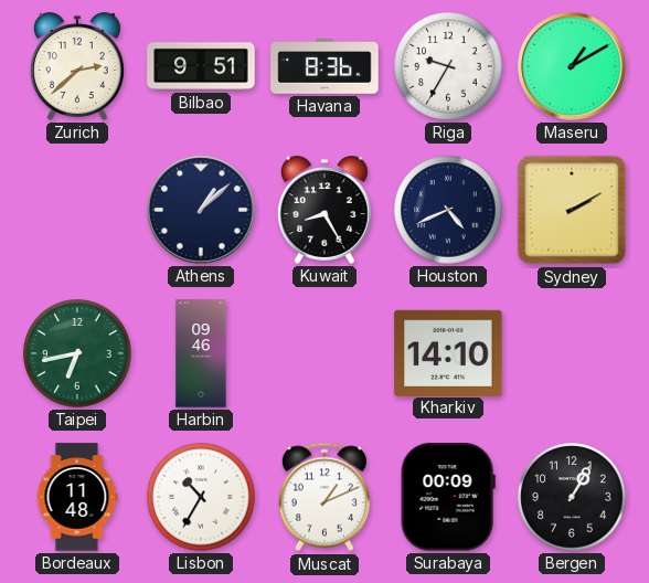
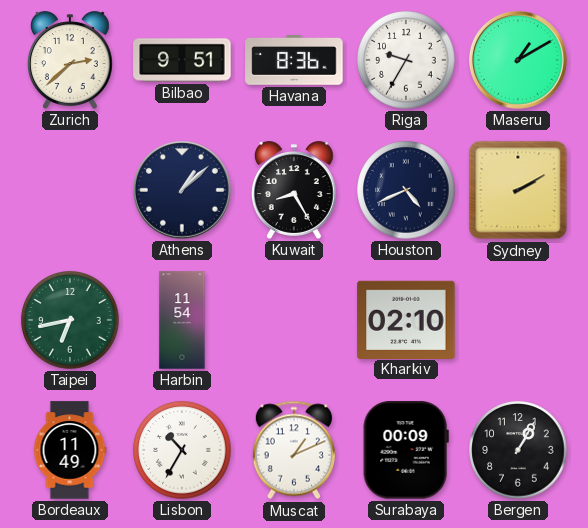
Harbin: 09:46 -> 11:54
Kharkiv: 14:10 -> 02:10
Bordeaux: 11:48 -> 11:49
